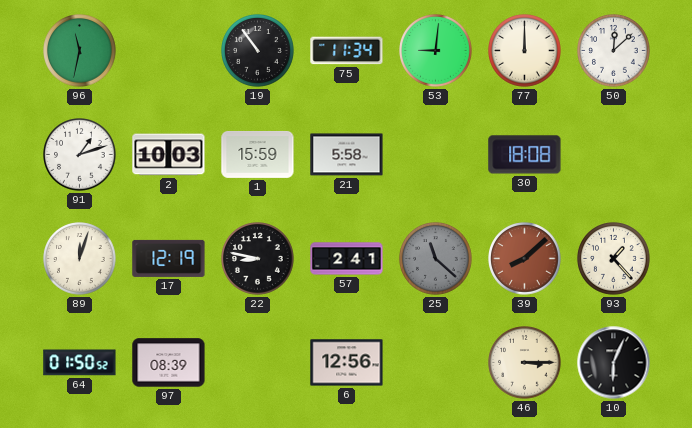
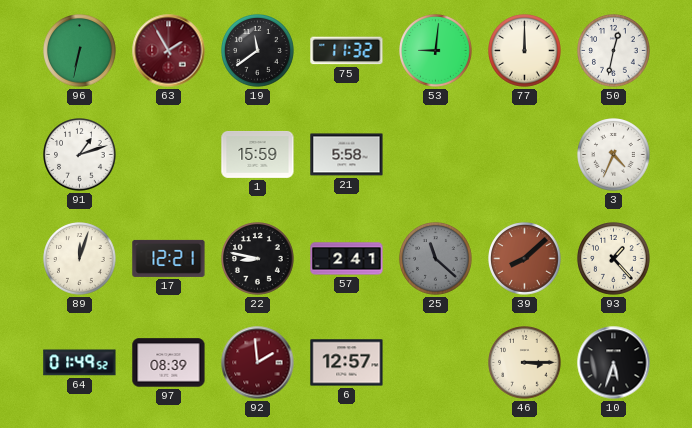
96: 11:32 -> 6:32
63: none -> 1:55
19: 10:54 -> 11:39
75: 11:34 -> 11:32
50: 12:08 -> 12:32
2: 10:03 -> none
30: 18:08 -> none
3: none -> 4:34
17: 12:19 -> 12:21
64: 01:50 -> 01:49
92: none -> 1:59
6: 12:56 -> 12:57
10: 6:04 -> 5:33
